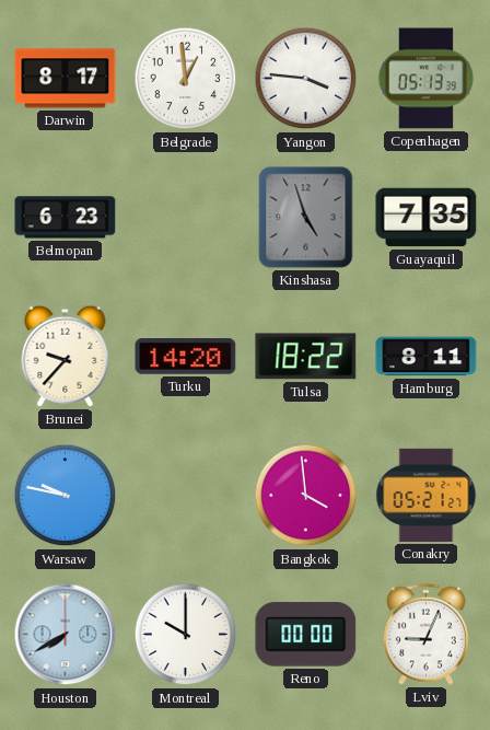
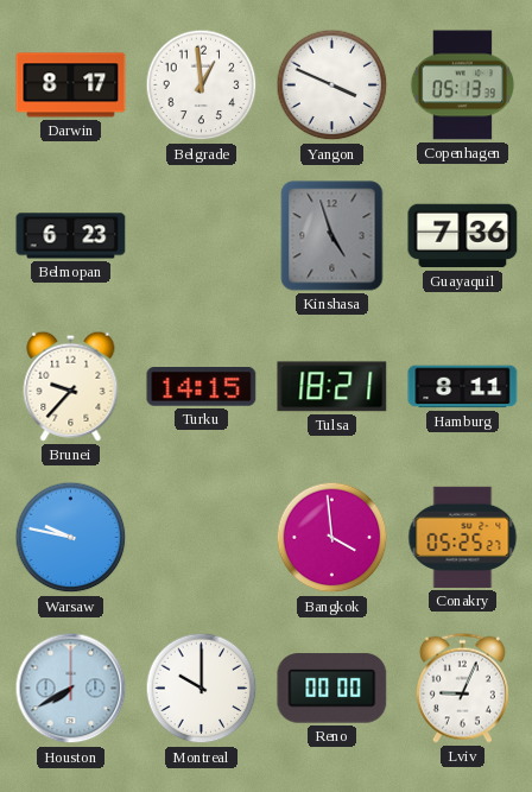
Yangon: 3:46 -> 3:49
Guayaquil: 7:35 -> 7:36
Turku: 14:20 -> 14:15
Tulsa: 18:22 -> 18:21
Conakry: 05:21 -> 05:25
